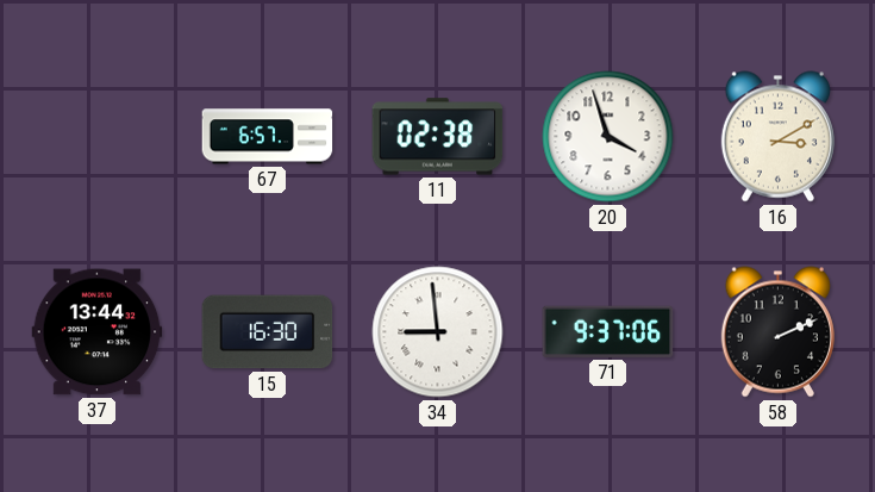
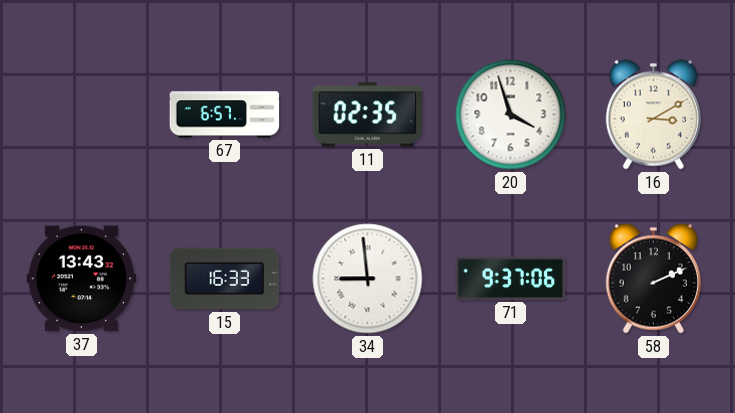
11: 02:38 -> 02:35
37: 13:44 -> 13:43
15: 16:30 -> 16:33
